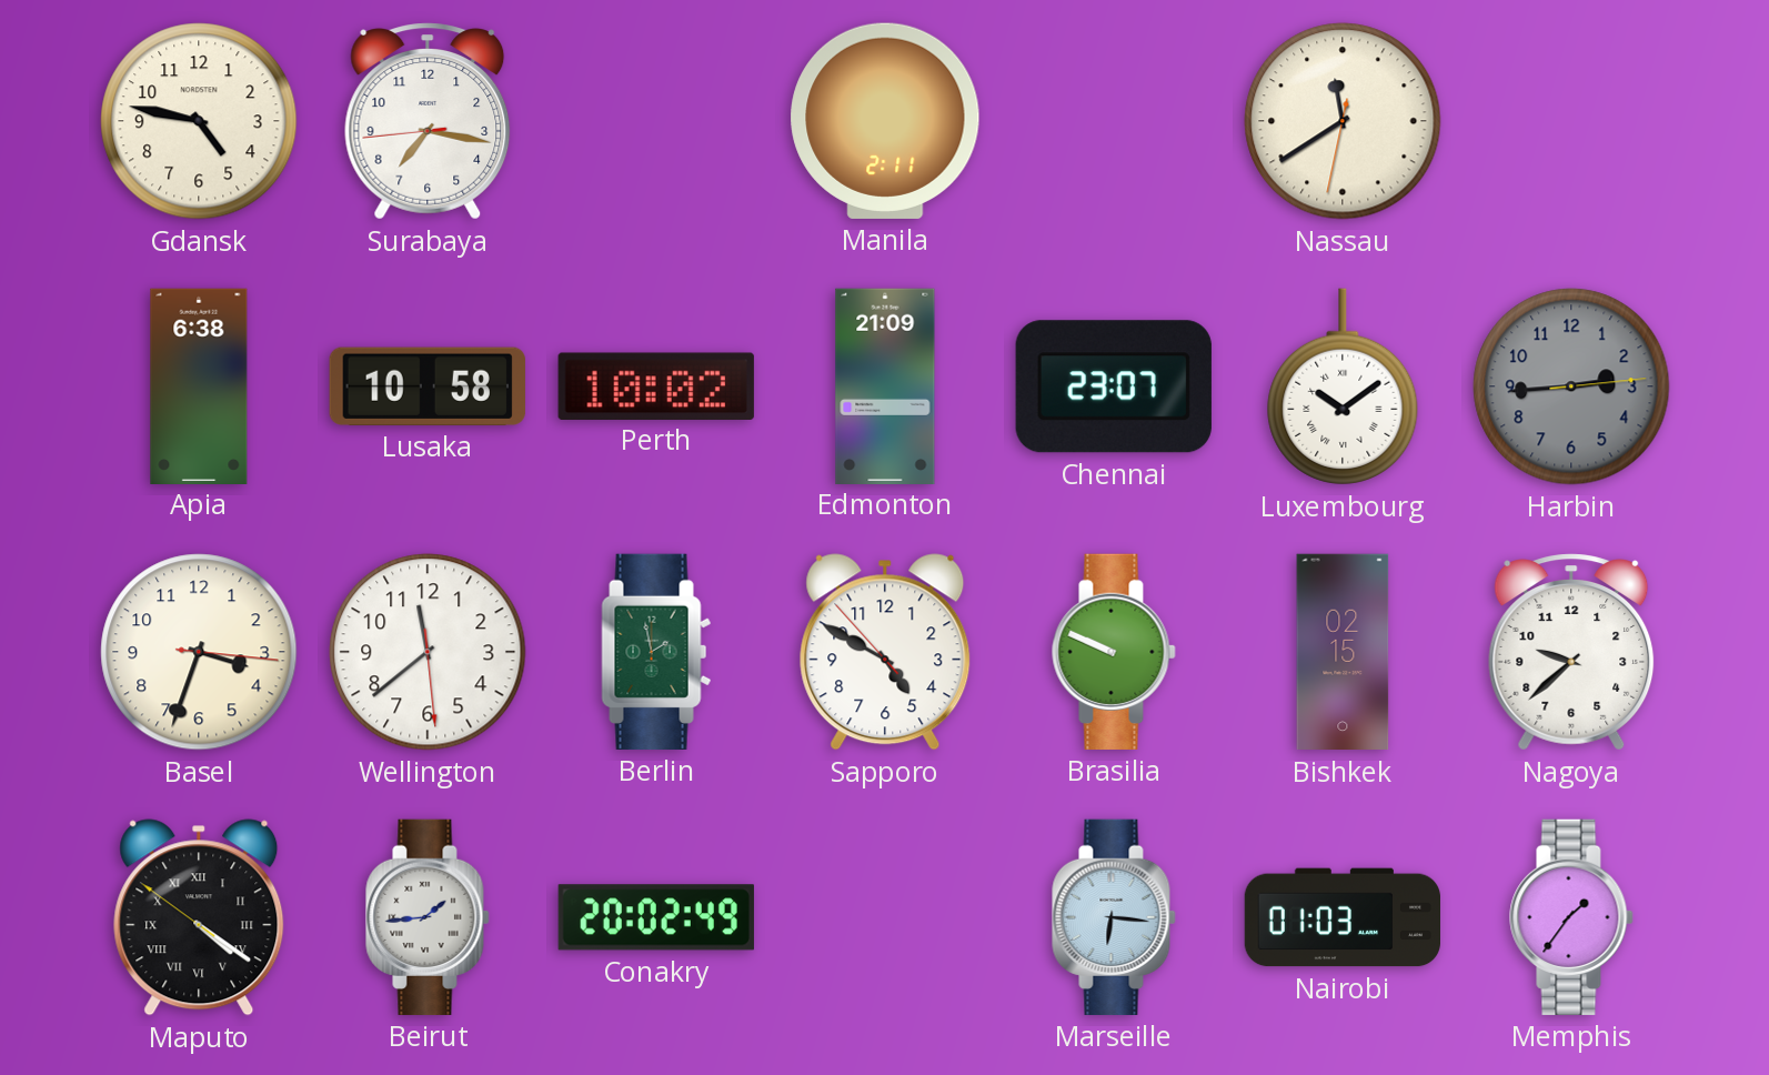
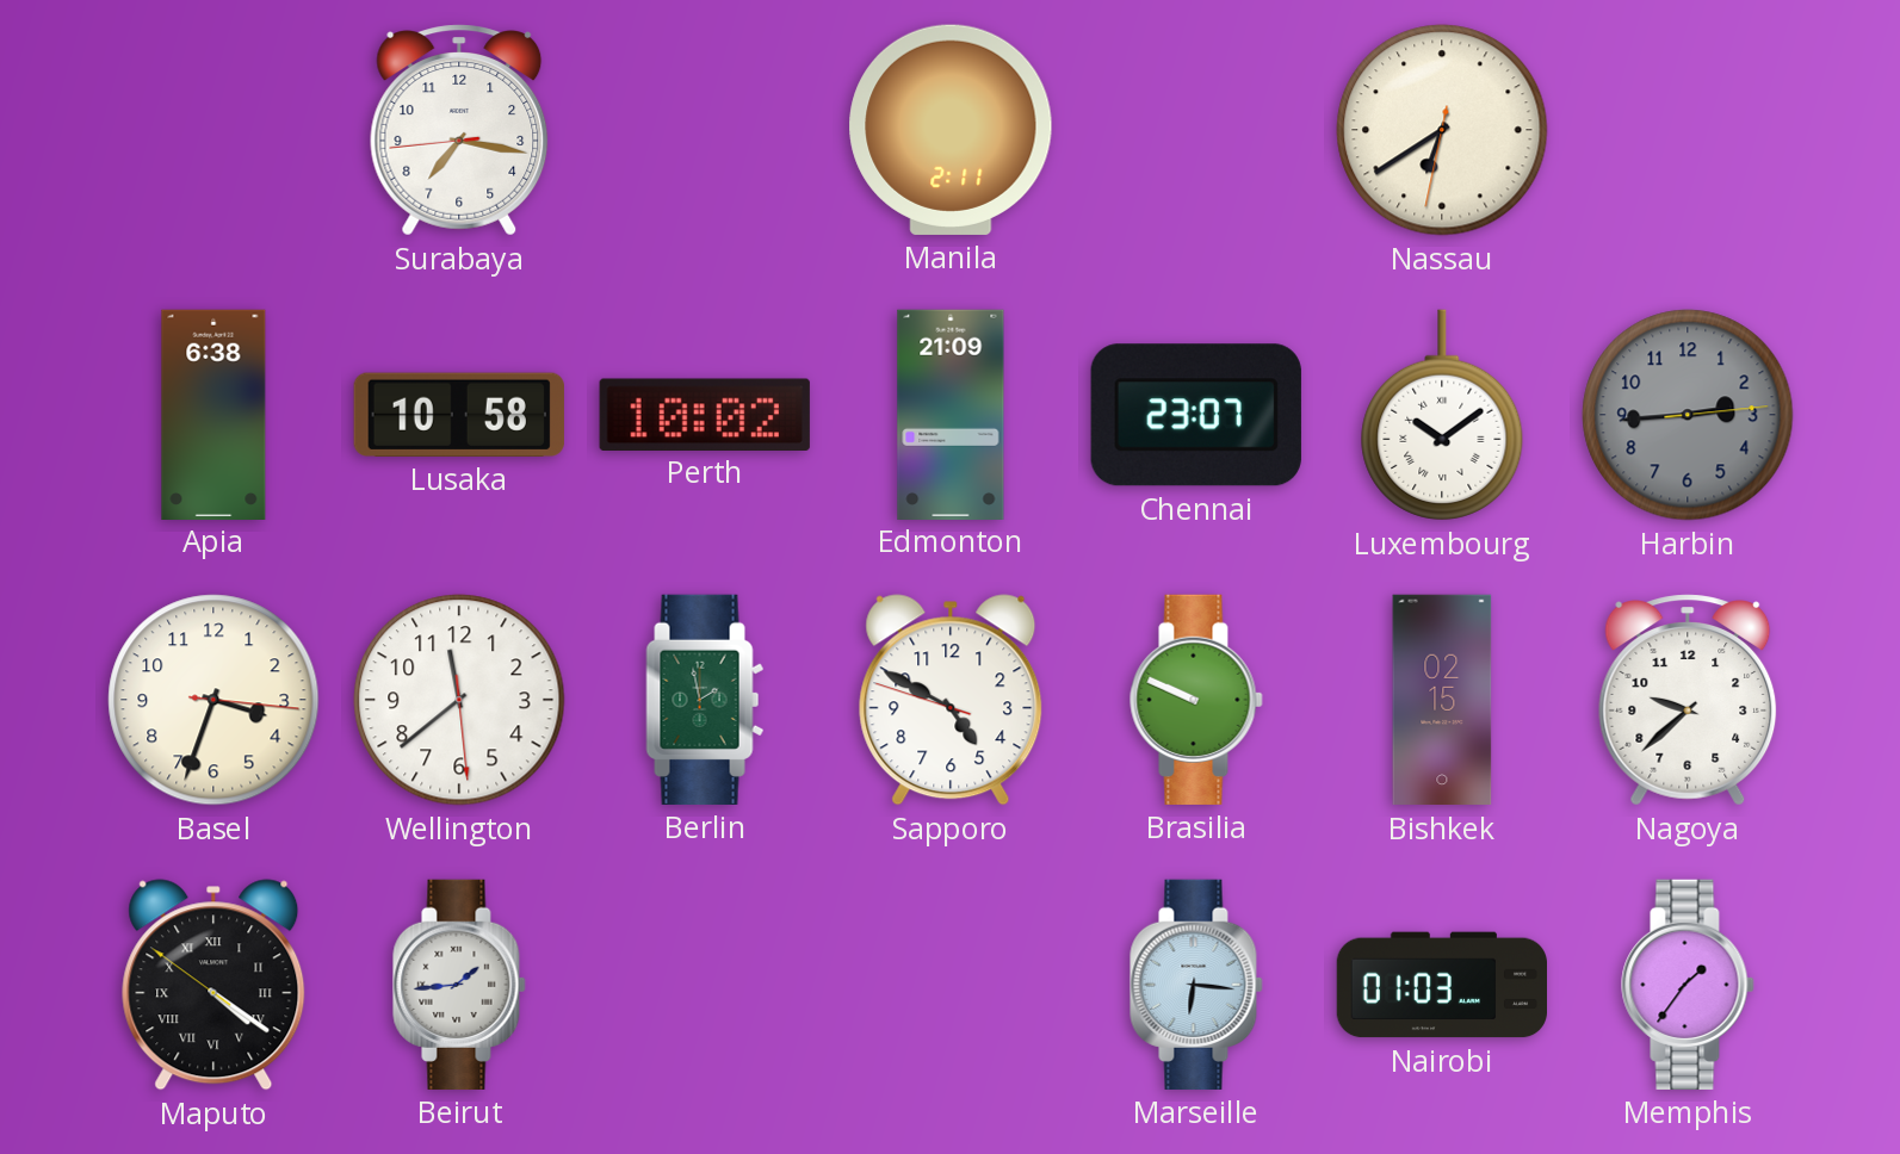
Gdansk: 4:47 -> none
Nassau: 11:39 -> 6:39
Sapporo: 4:49:53 -> 4:49:48
Conakry: 20:02 -> none
